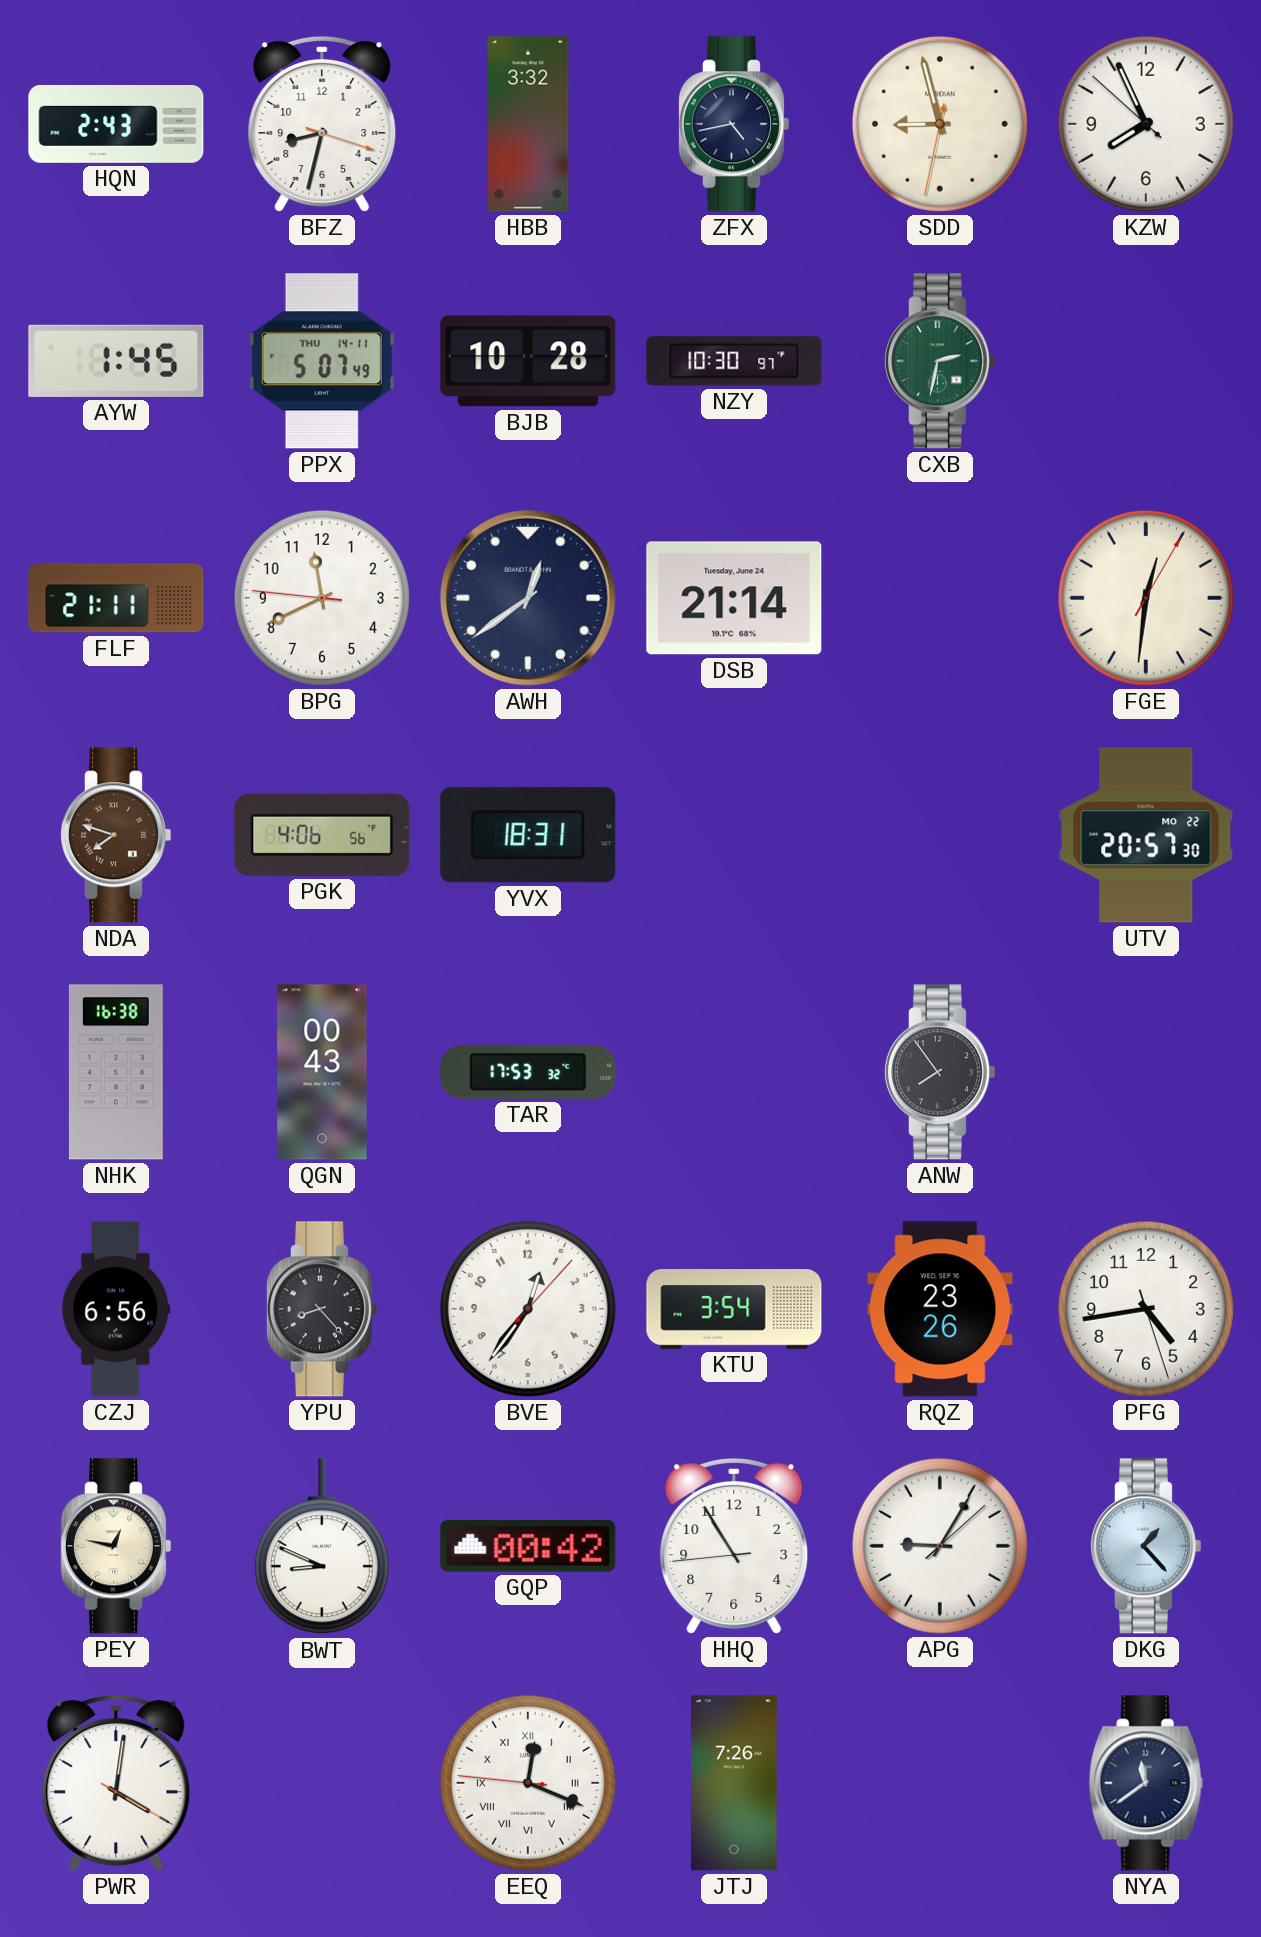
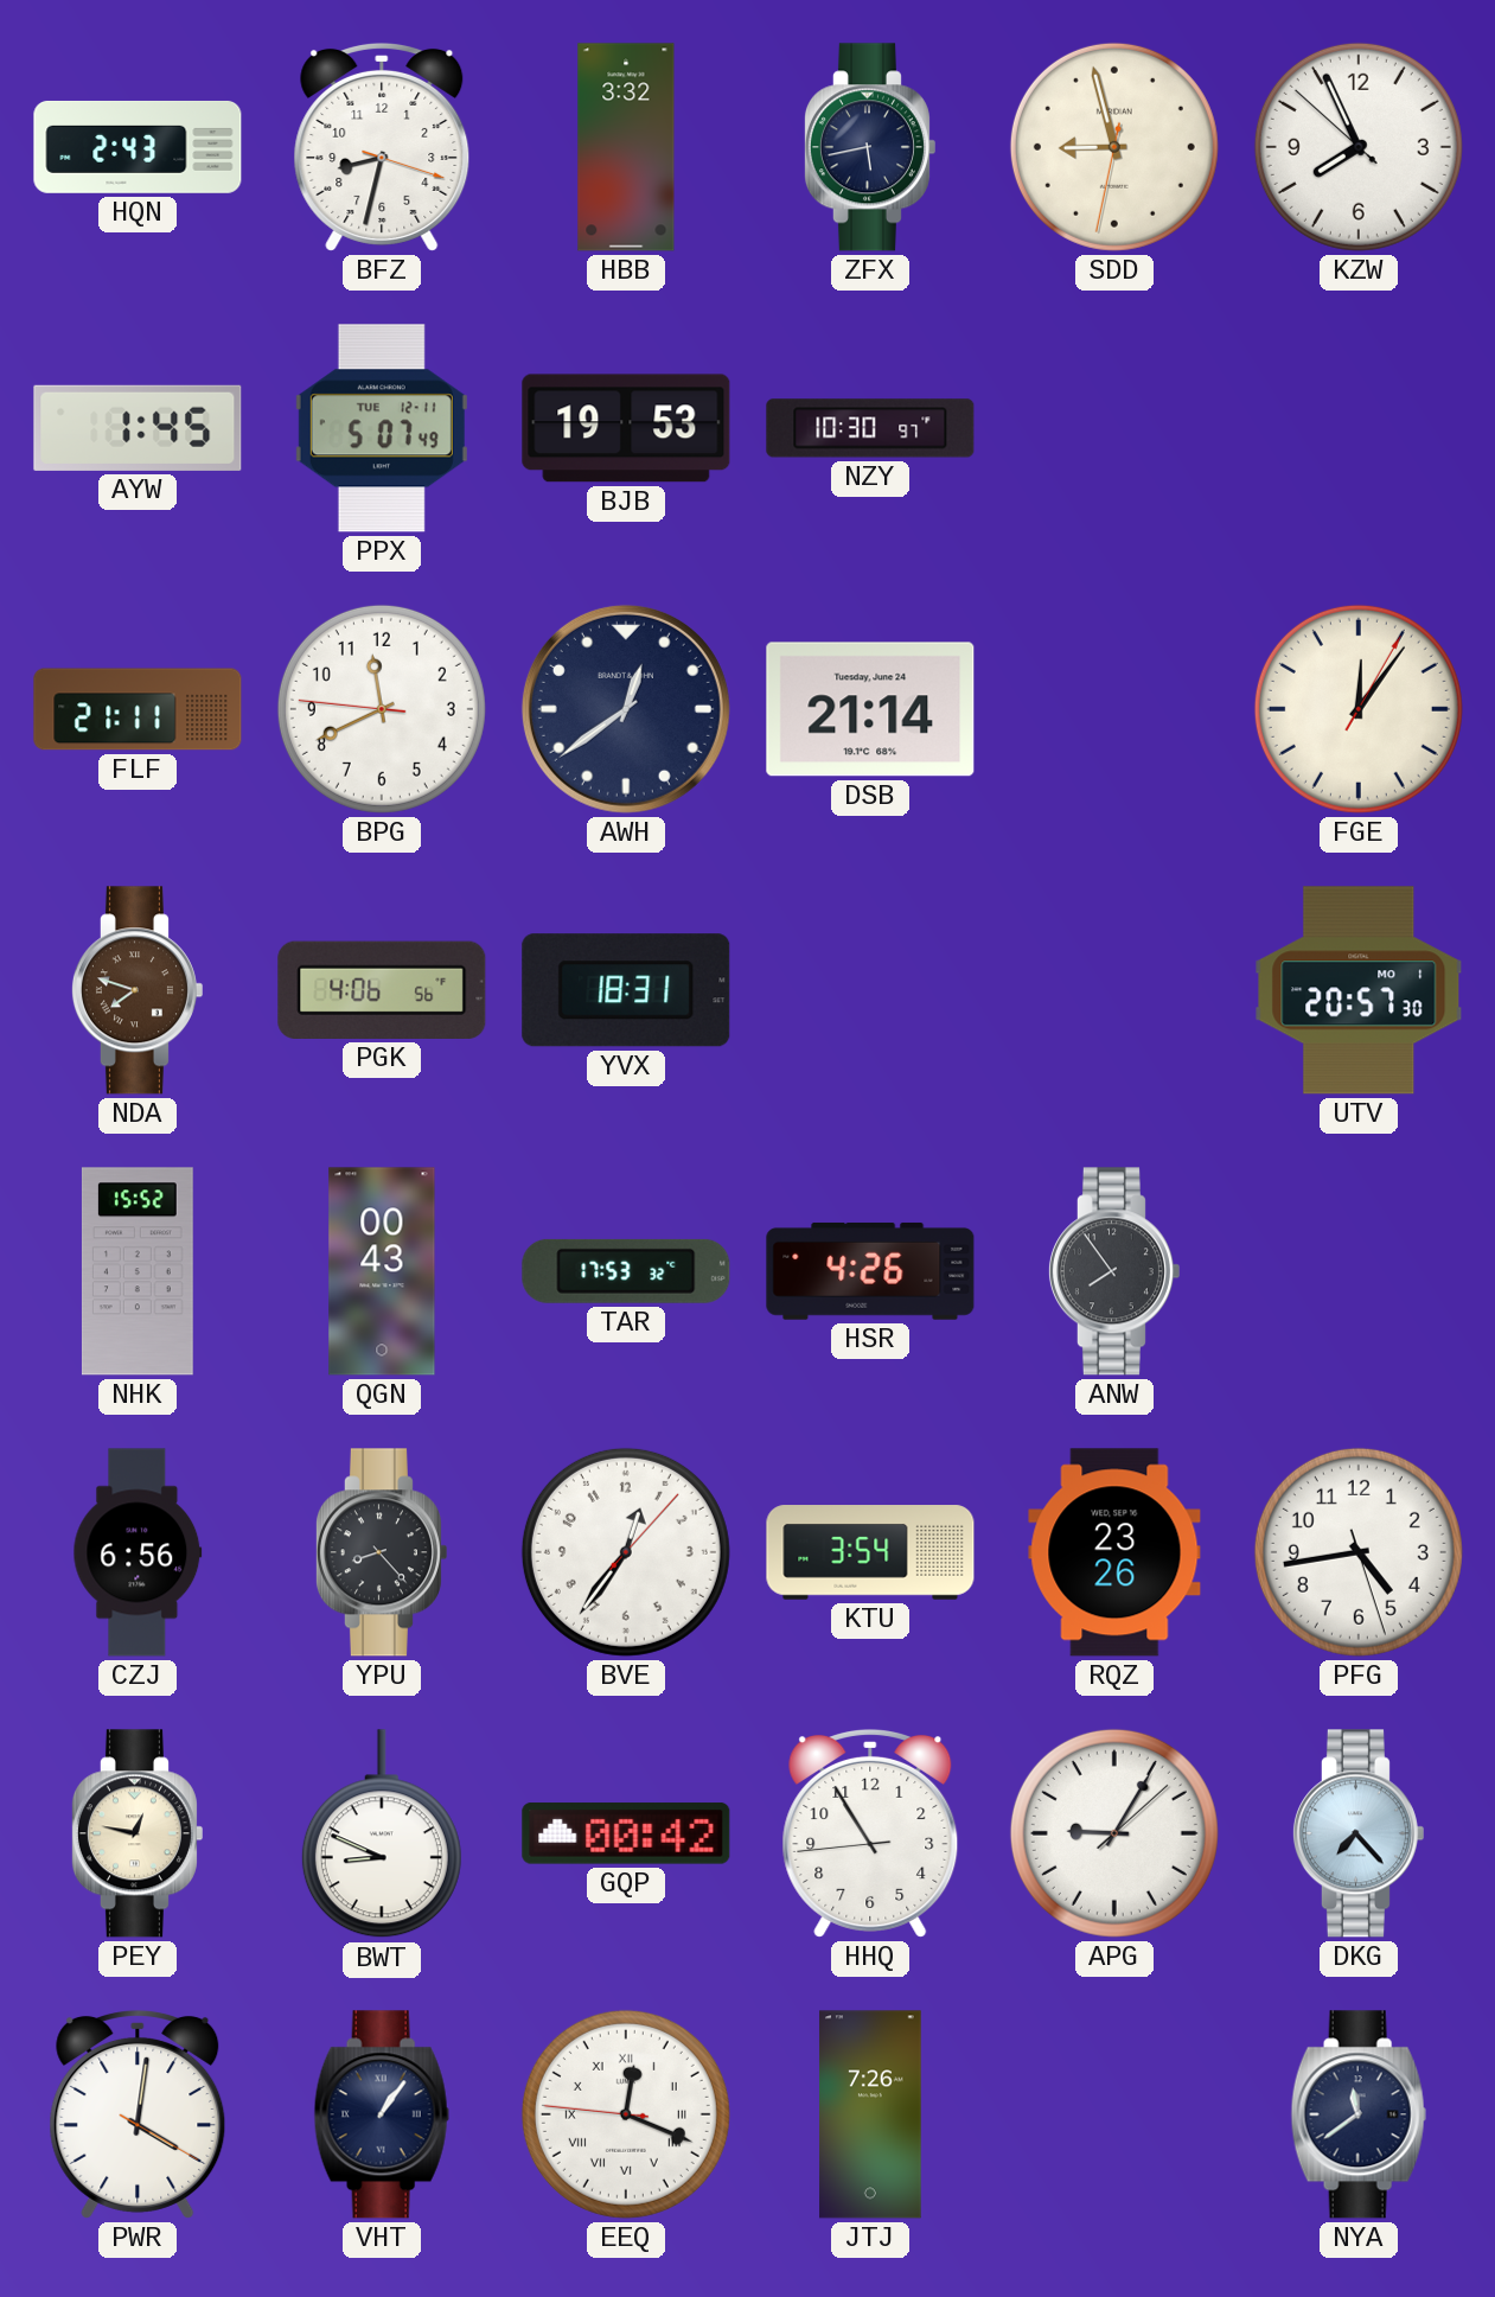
ZFX: 4:43 -> 5:43
PPX date: THU 14-11 -> TUE 12-11
BJB: 10:28 -> 19:53
CXB: 2:32 -> none
FGE: 12:31 -> 12:06
UTV date: MO 22 -> MO 1
NHK: 16:38 -> 15:52
HSR: none -> 4:26
DKG: 1:23 -> 7:23
VHT: none -> 1:06
